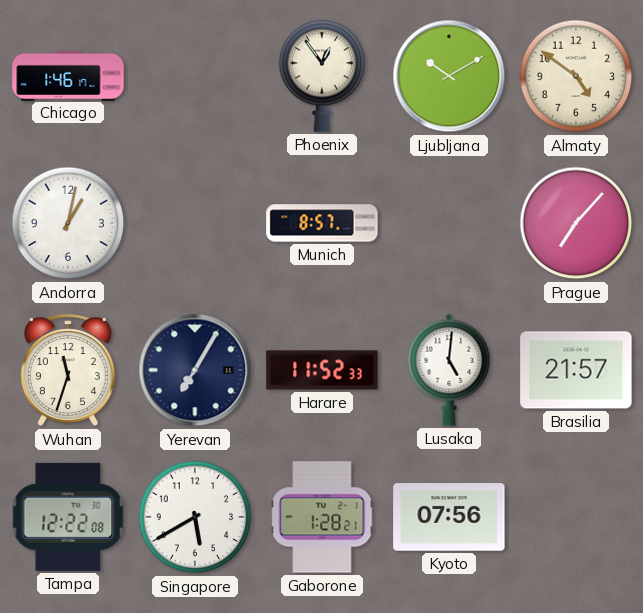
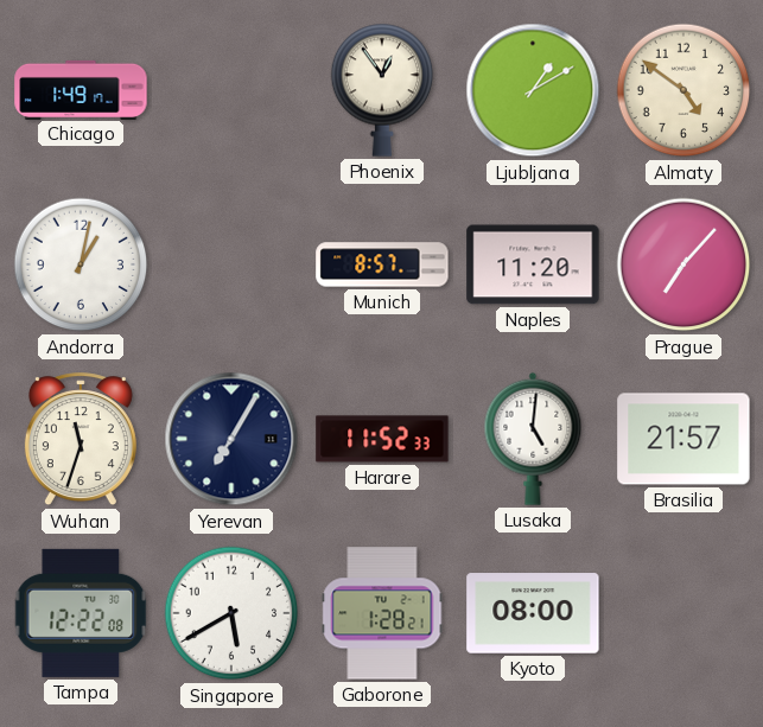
Chicago: 1:46 -> 1:49
Ljubljana: 10:10 -> 1:10
Naples: none -> 11:20
Kyoto: 07:56 -> 08:00
